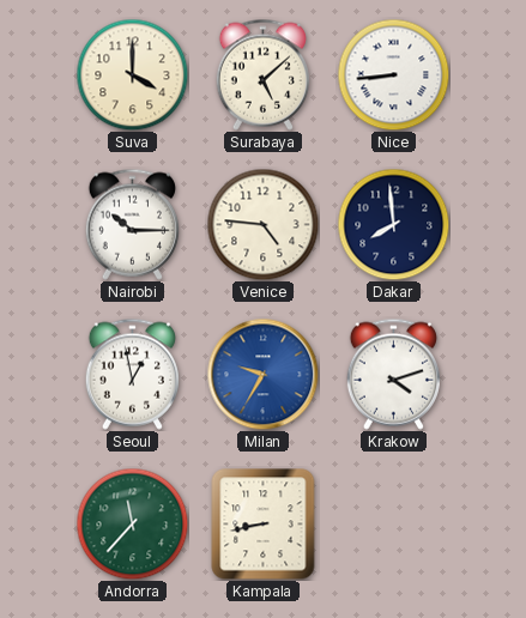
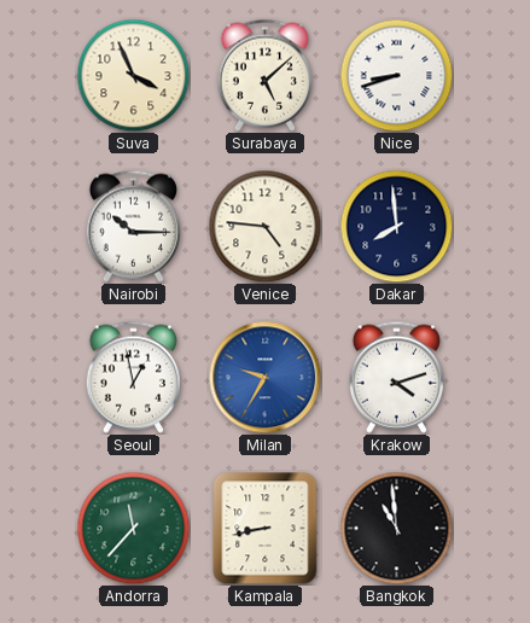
Suva: 4:00 -> 3:56
Nice: 8:44 -> 8:42
Bangkok: none -> 10:59
